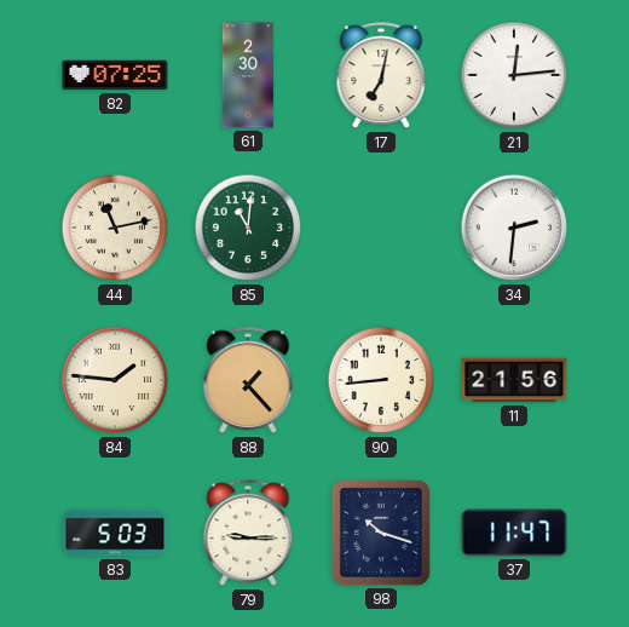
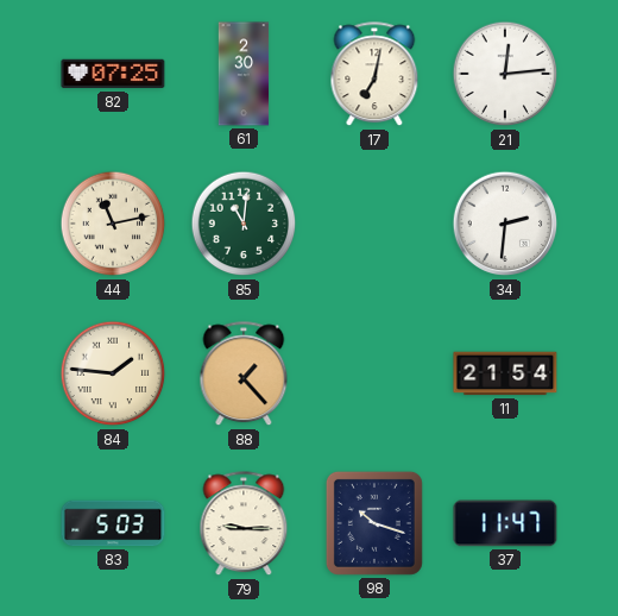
90: 8:44 -> none
11: 21:56 -> 21:54
